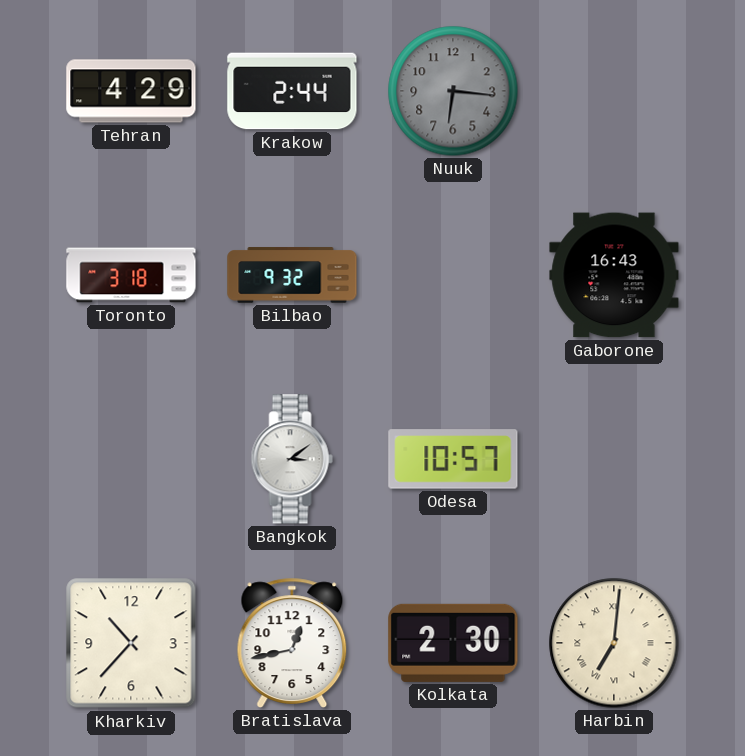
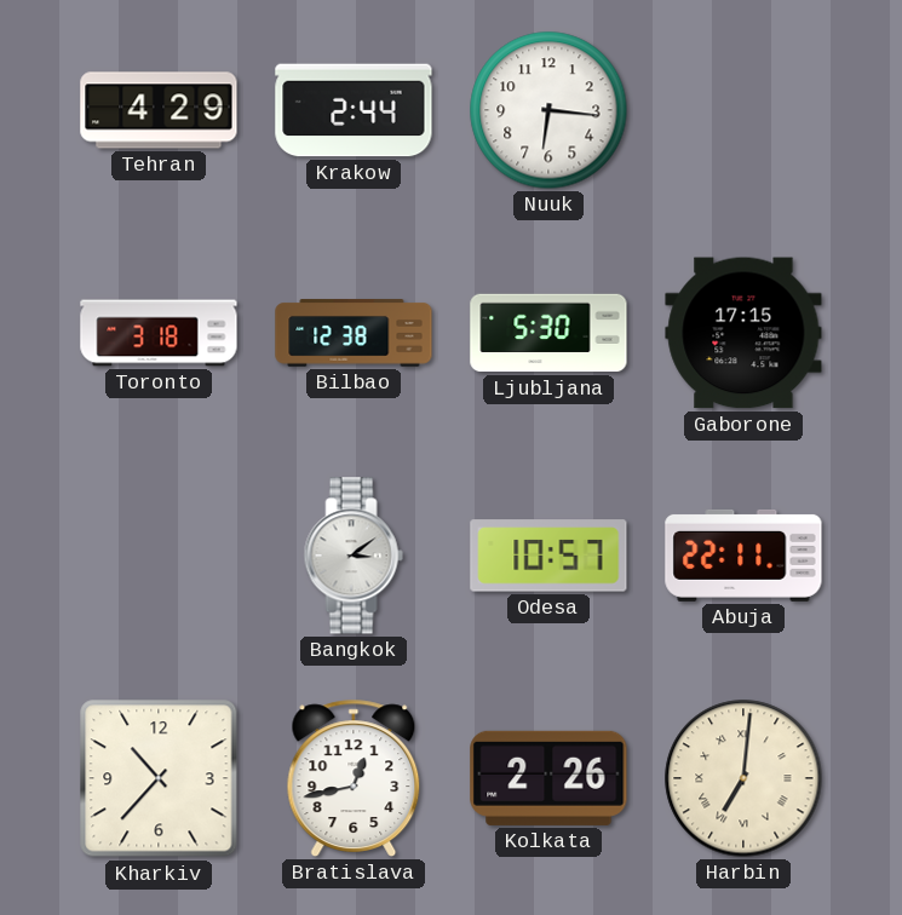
Nuuk dial: grey -> white
Bilbao: 9:32 -> 12:38
Ljubljana: none -> 5:30
Gaborone: 16:43 -> 17:15
Abuja: none -> 22:11
Kolkata: 2:30 -> 2:26
